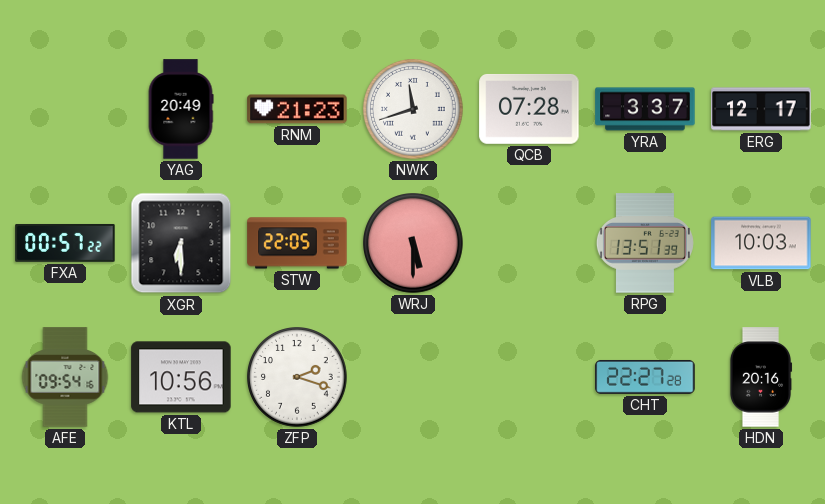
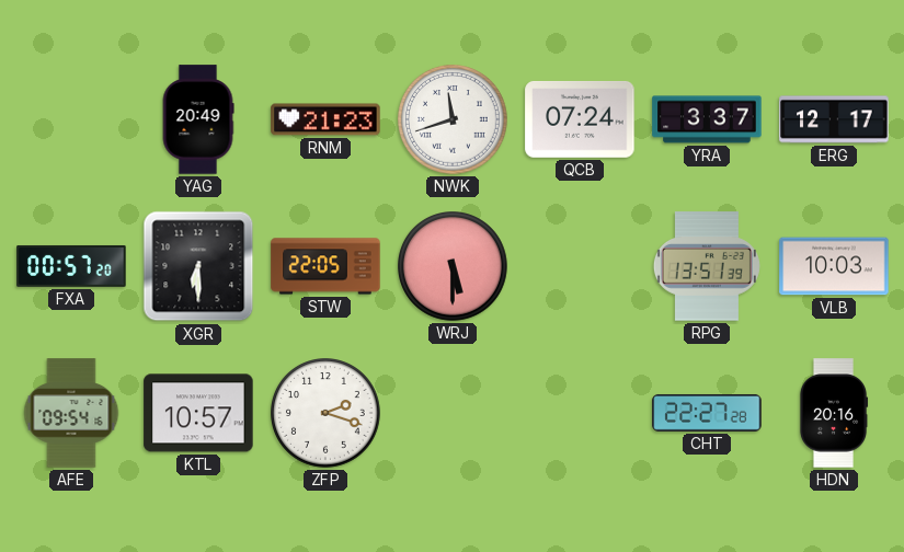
QCB: 07:28 -> 07:24
FXA: 00:57:22 -> 00:57:20
KTL: 10:56 -> 10:57
